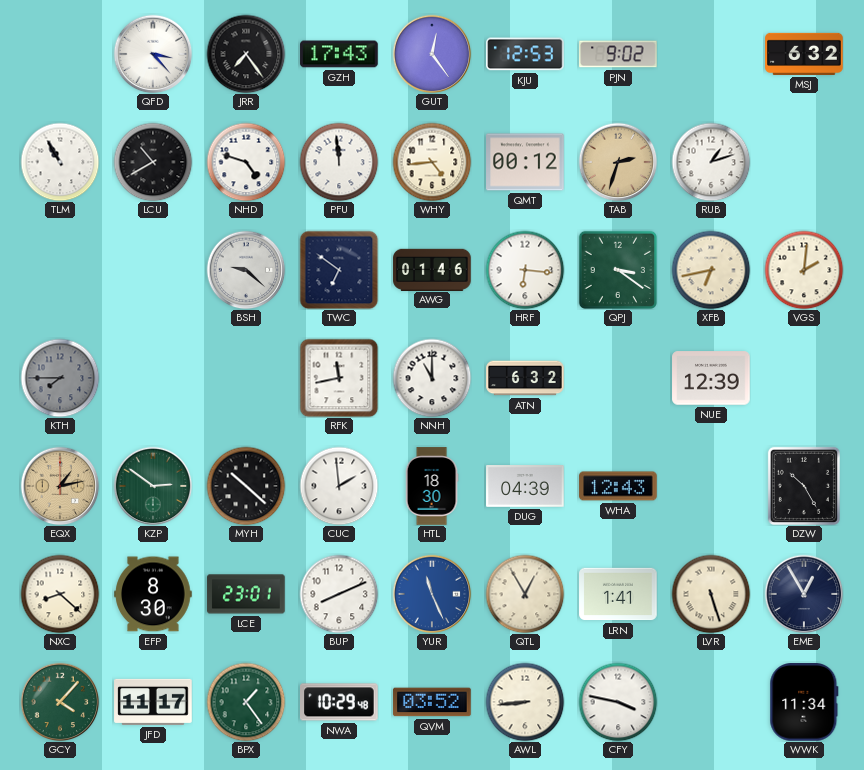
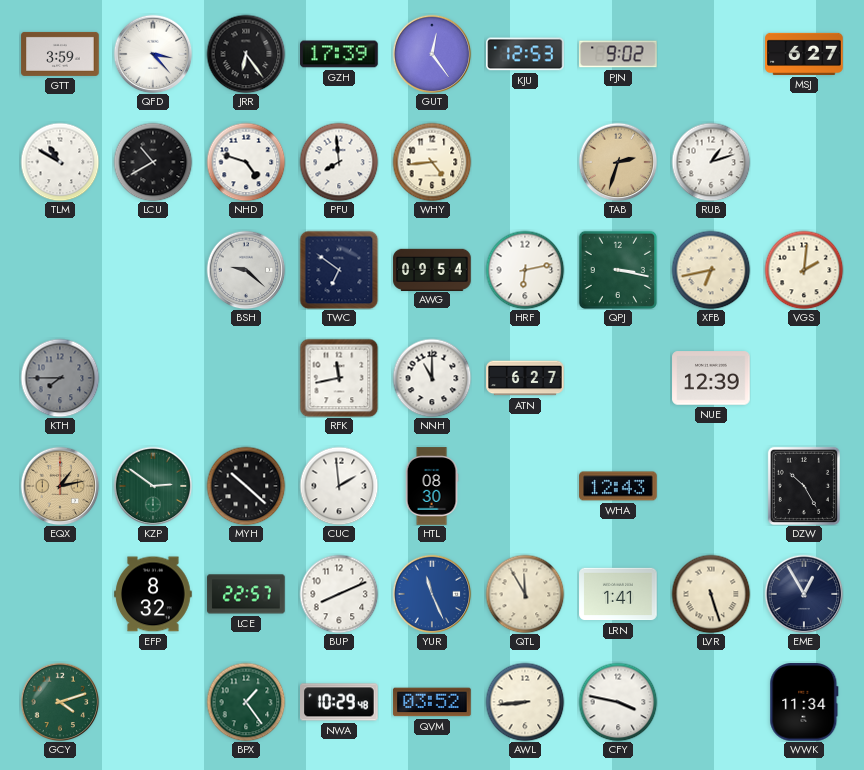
GTT: none -> 3:59
JRR: 7:24 -> 6:24
GZH: 17:43 -> 17:39
MSJ: 6:32 -> 6:27
TLM: 10:55 -> 10:50
PFU: 11:59 -> 7:59
QMT: 00:12 -> none
AWG: 01:46 -> 09:54
HRF: 6:16 -> 6:13
QPJ: 3:21 -> 3:17
ATN: 6:32 -> 6:27
HTL: 18:30 -> 08:30
DUG: 04:39 -> none
NXC: 8:22 -> none
EFP: 8:30 -> 8:32
LCE: 23:01 -> 22:57
QTL: 12:55 -> 11:55
GCY: 4:07 -> 4:12
JFD: 11:17 -> none
